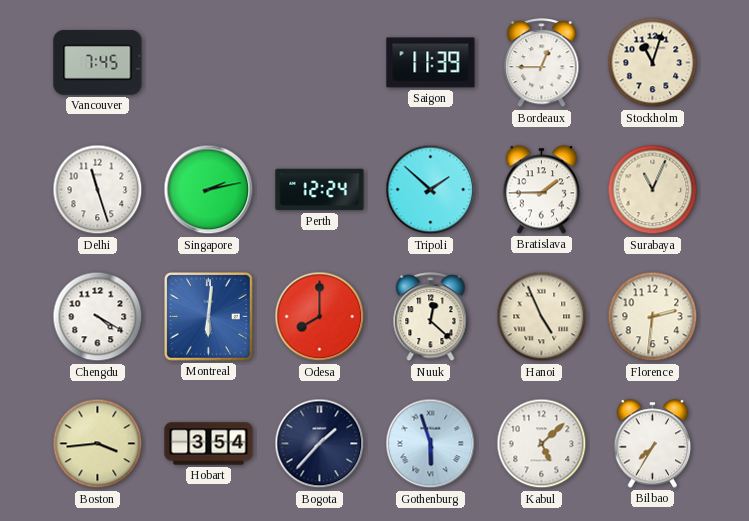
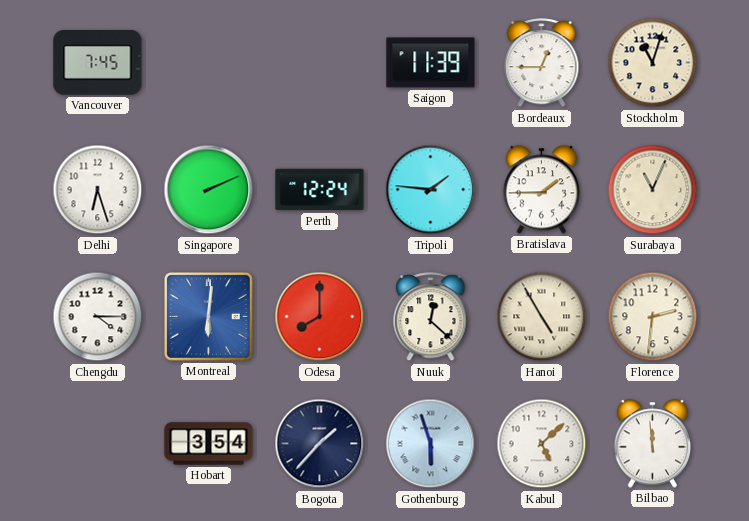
Delhi: 11:27 -> 6:27
Singapore: 2:13 -> 2:11
Tripoli: 1:52 -> 1:46
Chengdu: 4:20 -> 4:15
Hanoi: 4:56 -> 4:55
Boston: 3:44 -> none
Bilbao: 7:35 -> 11:59
